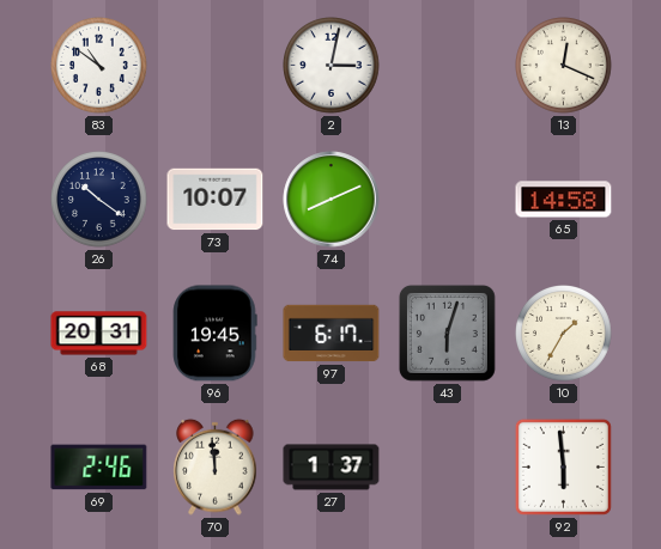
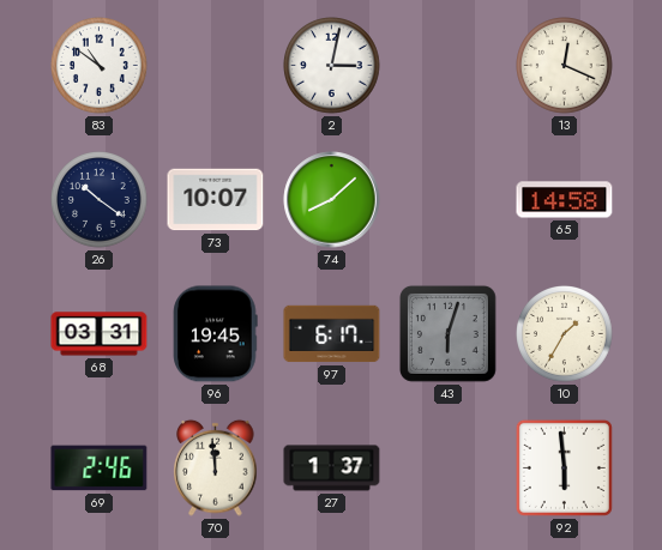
74: 8:11 -> 8:08
68: 20:31 -> 03:31
